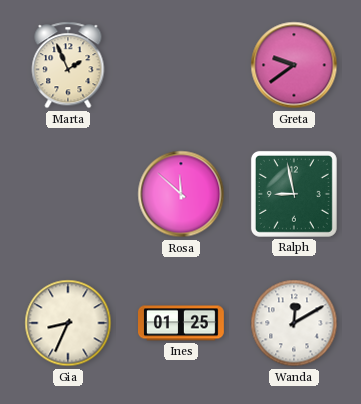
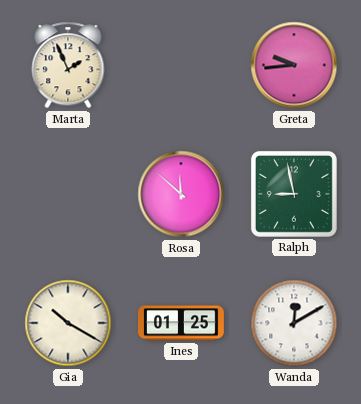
Greta: 9:39 -> 9:44
Gia: 8:34 -> 10:20
